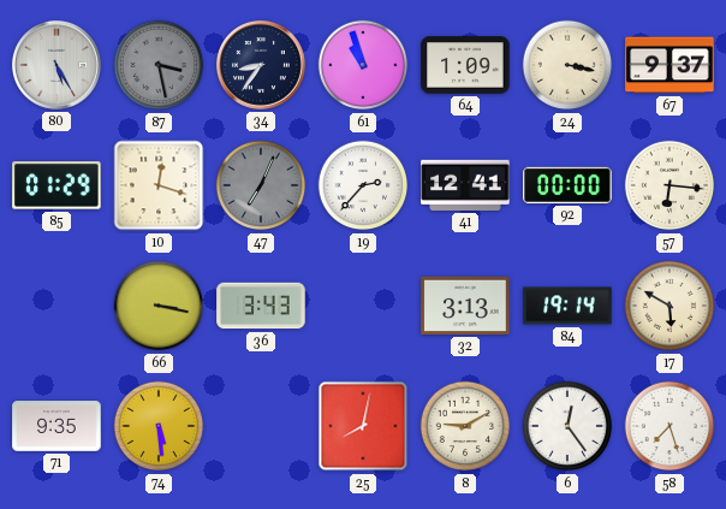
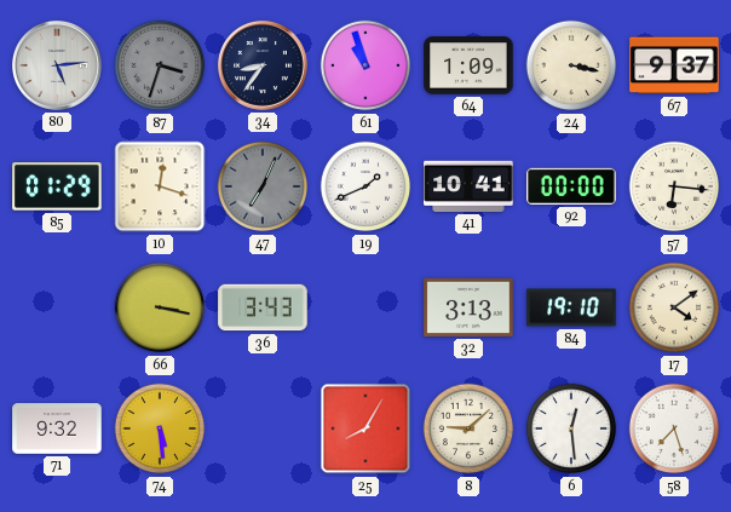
80: 5:25 -> 5:14
87: 3:28 -> 3:33
19: 2:37 -> 1:41
41: 12:41 -> 10:41
84: 19:14 -> 19:10
17: 5:50 -> 4:09
71: 9:35 -> 9:32
25: 8:02 -> 8:05
8: 9:10 -> 9:08
6: 12:24 -> 12:29
